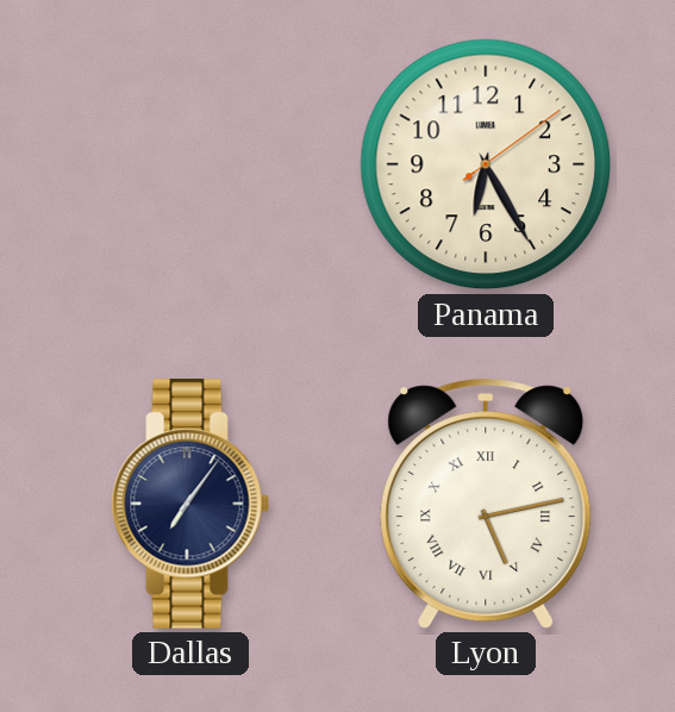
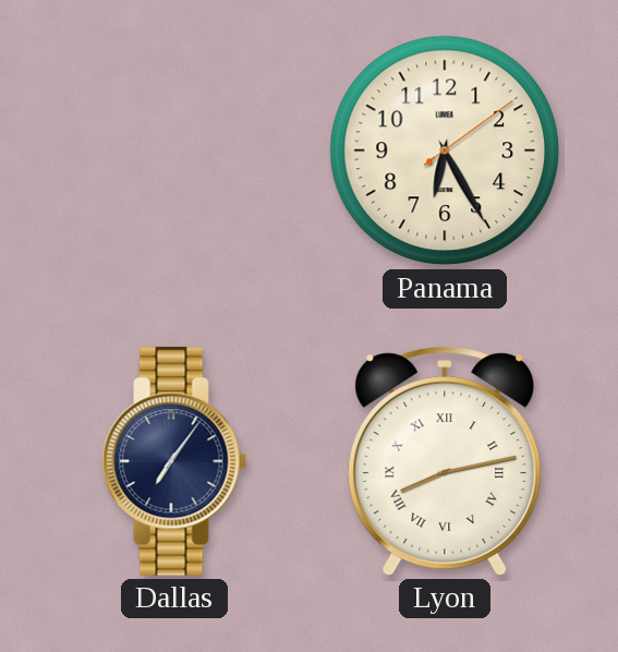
Lyon: 5:13 -> 8:13
